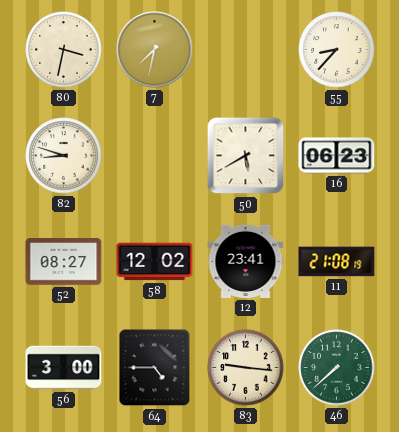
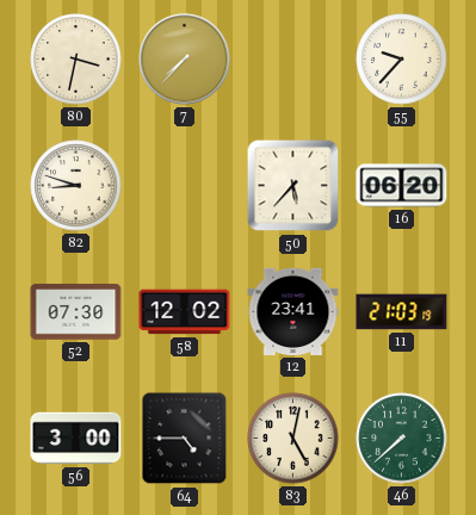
7: 7:32 -> 7:37
55: 8:37 -> 9:37
50: 5:40 -> 5:37
16: 06:23 -> 06:20
52: 08:27 -> 07:30
11: 21:08 -> 21:03
83: 9:16 -> 5:02
